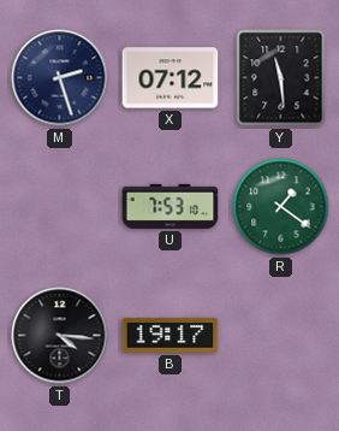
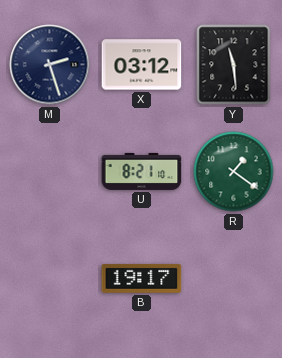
X: 07:12 -> 03:12
U: 7:53 -> 8:21
T: 4:16 -> none
